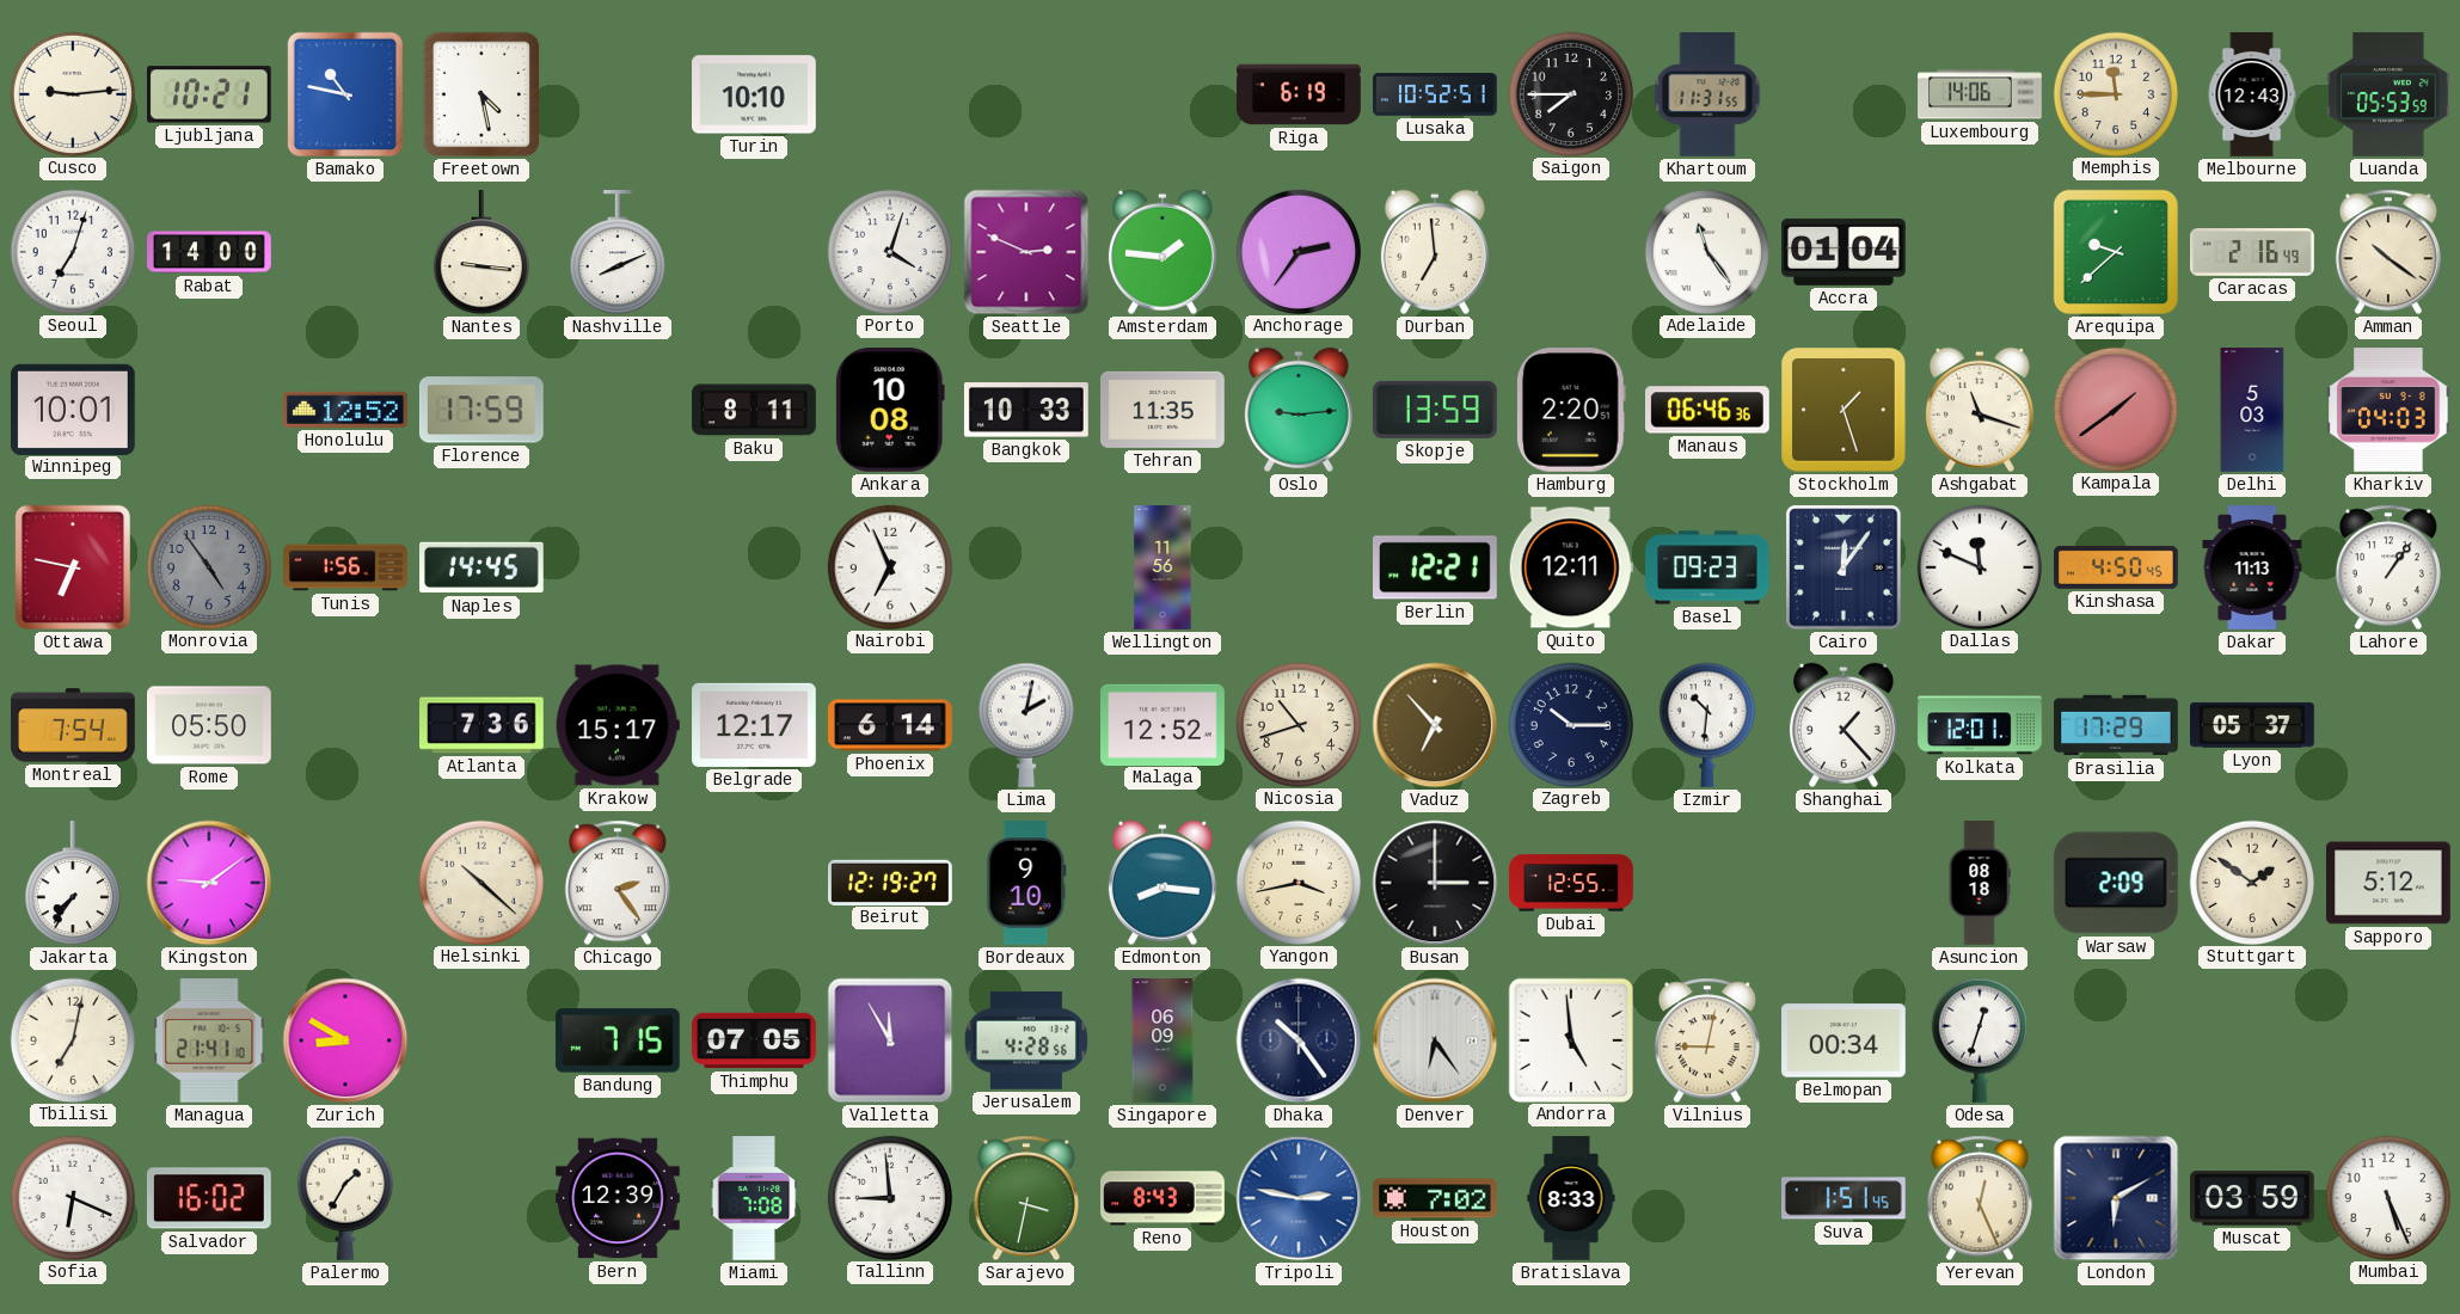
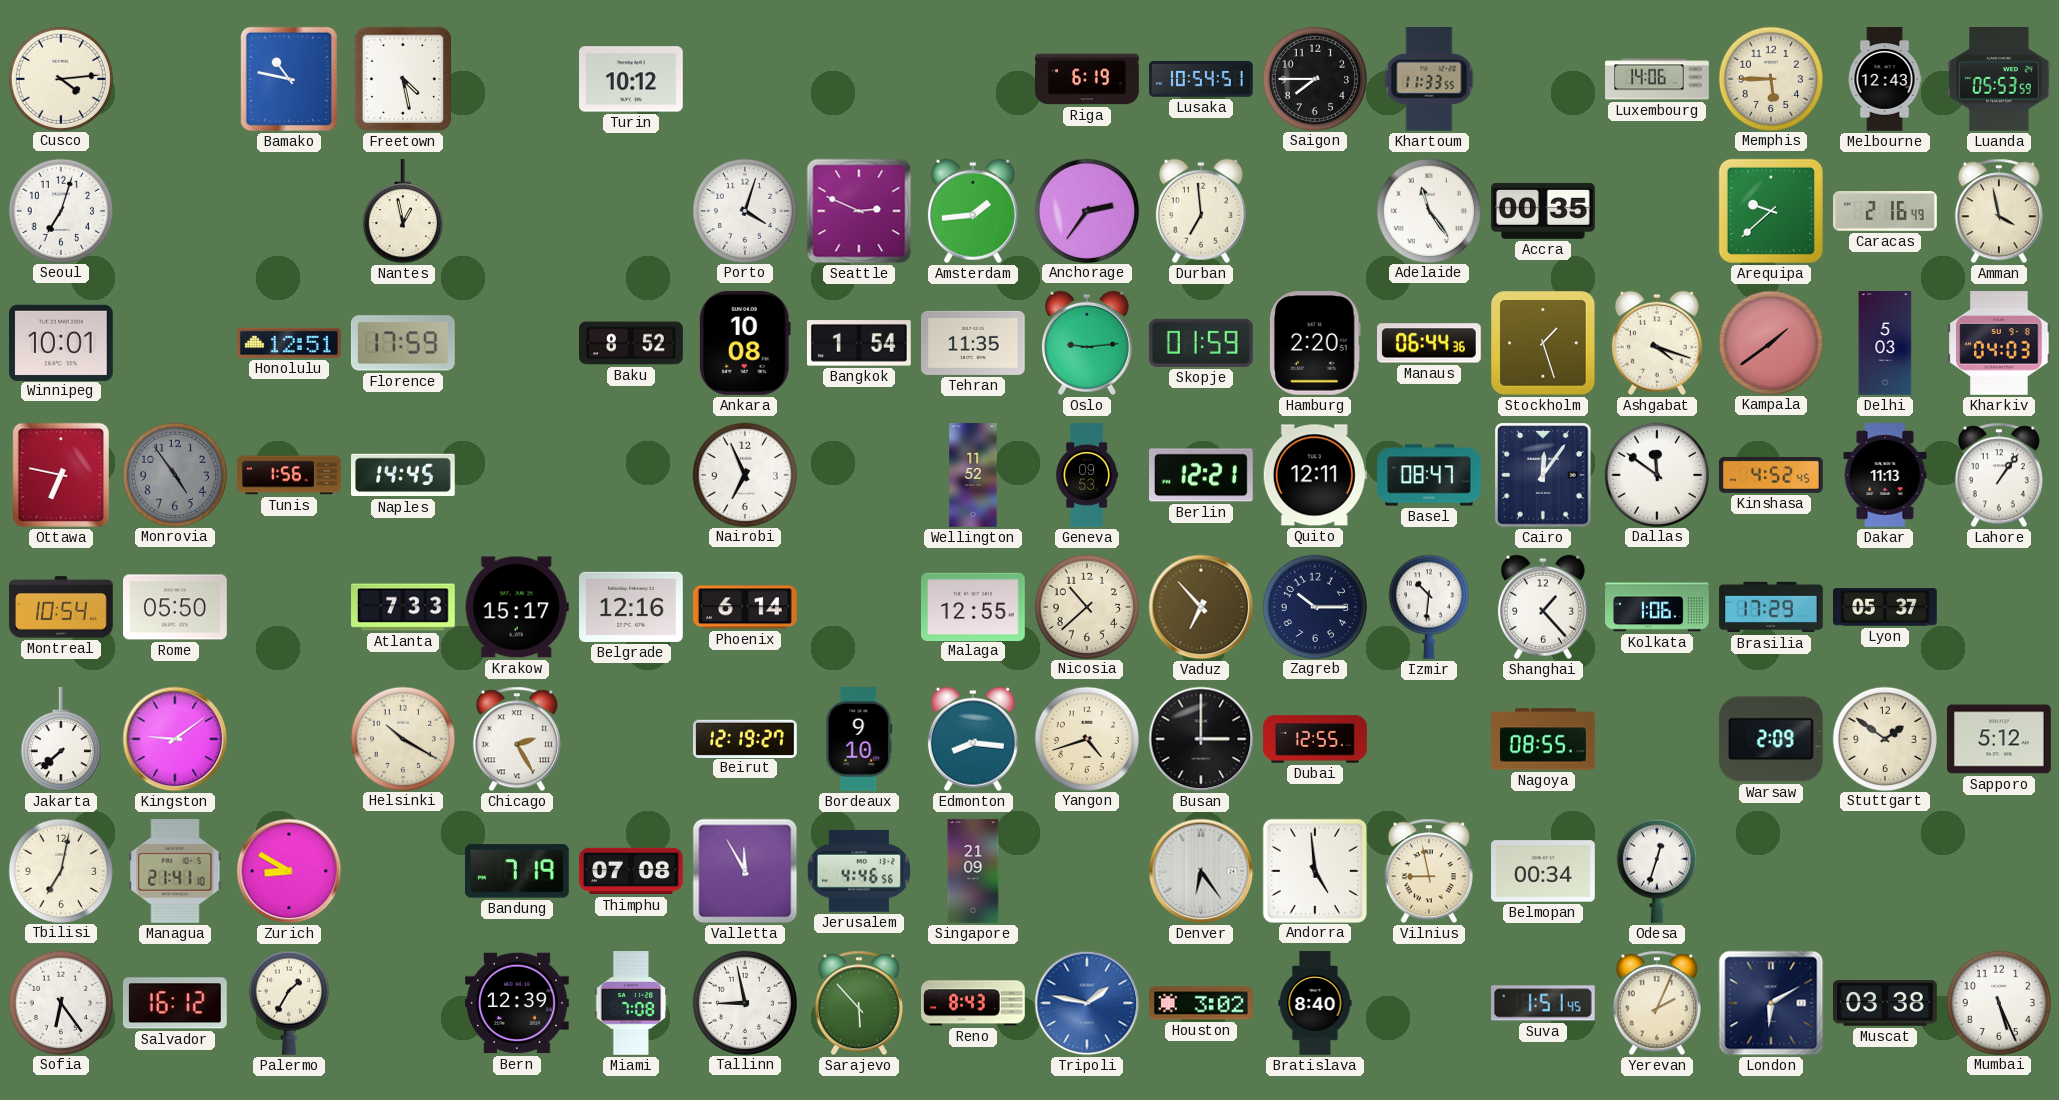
Cusco: 9:14 -> 4:14
Ljubljana: 10:21 -> none
Turin: 10:10 -> 10:12
Lusaka: 10:52 -> 10:54
Khartoum: 11:31 -> 11:33
Memphis: 11:45 -> 5:45
Rabat: 14:00 -> none
Nantes: 9:16 -> 12:58
Nashville: 8:11 -> none
Amsterdam: 1:46 -> 1:44
Accra: 01:04 -> 00:35
Amman: 10:21 -> 3:58
Honolulu: 12:52 -> 12:51
Baku: 8:11 -> 8:52
Bangkok: 10:33 -> 1:54
Skopje: 13:59 -> 01:59
Manaus: 06:46 -> 06:44
Ashgabat: 11:18 -> 4:18
Wellington: 11:56 -> 11:52
Geneva: none -> 09:53
Basel: 09:23 -> 08:47
Dallas: 11:49 -> 11:51
Kinshasa: 4:50 -> 4:52
Montreal: 7:54 -> 10:54
Atlanta: 7:36 -> 7:33
Belgrade: 12:17 -> 12:16
Lima: 2:02 -> none
Malaga: 12:52 -> 12:55
Nicosia: 10:42 -> 10:38
Kolkata: 12:01 -> 1:06
Jakarta: 7:36 -> 7:38
Helsinki: 10:22 -> 10:20
Chicago: 2:24 -> 2:25
Yangon: 3:43 -> 4:42
Nagoya: none -> 08:55
Asuncion: 08:18 -> none
Bandung: 7:15 -> 7:19
Thimphu: 07:05 -> 07:08
Jerusalem: 4:28 -> 4:46
Singapore: 06:09 -> 21:09
Dhaka: 10:24 -> none
Vilnius: 9:02 -> 8:58
Sofia: 6:19 -> 6:24
Salvador: 16:02 -> 16:12
Tallinn: 8:59 -> 8:58
Sarajevo: 3:32 -> 5:53
Tripoli: 2:47 -> 1:47
Houston: 7:02 -> 3:02
Bratislava: 8:33 -> 8:40
Yerevan: 12:26 -> 2:04
Muscat: 03:59 -> 03:38
